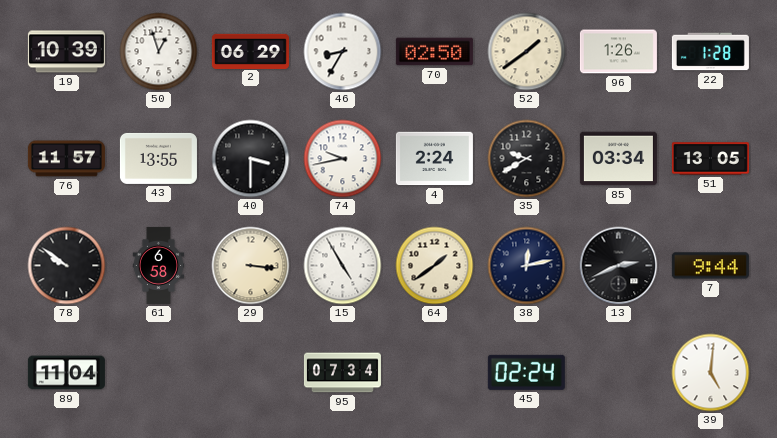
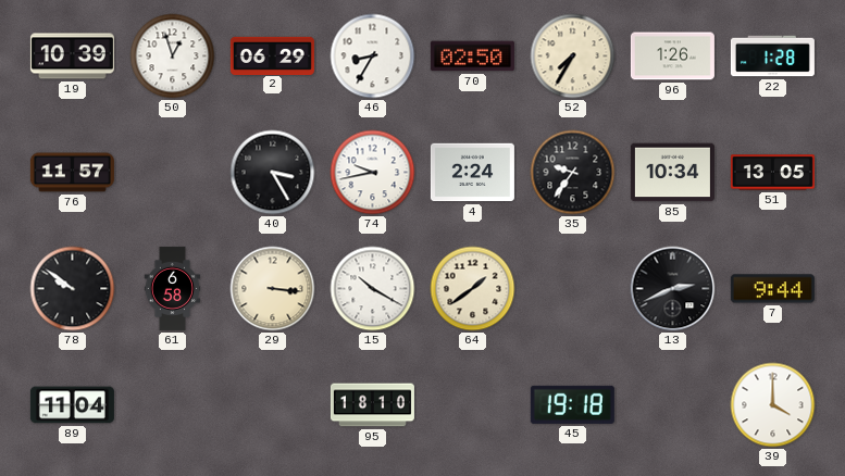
52: 1:39 -> 7:35
43: 13:55 -> none
40: 3:30 -> 3:25
35: 9:40 -> 9:36
85: 03:34 -> 10:34
15: 4:55 -> 10:20
38: 12:13 -> none
95: 07:34 -> 18:10
45: 02:24 -> 19:18
39: 5:01 -> 4:00
